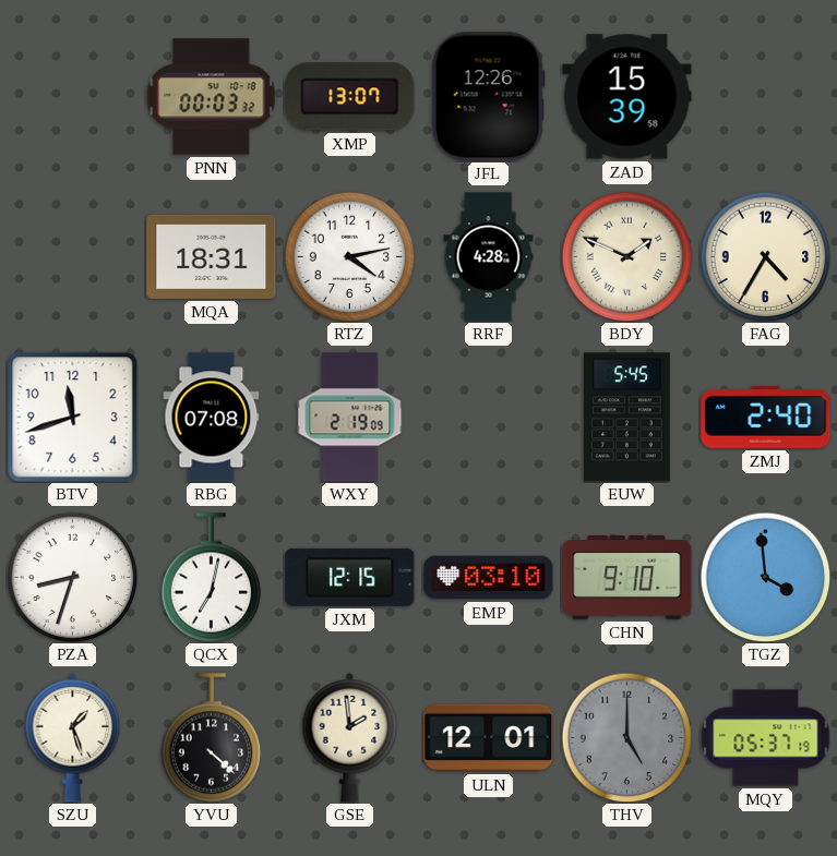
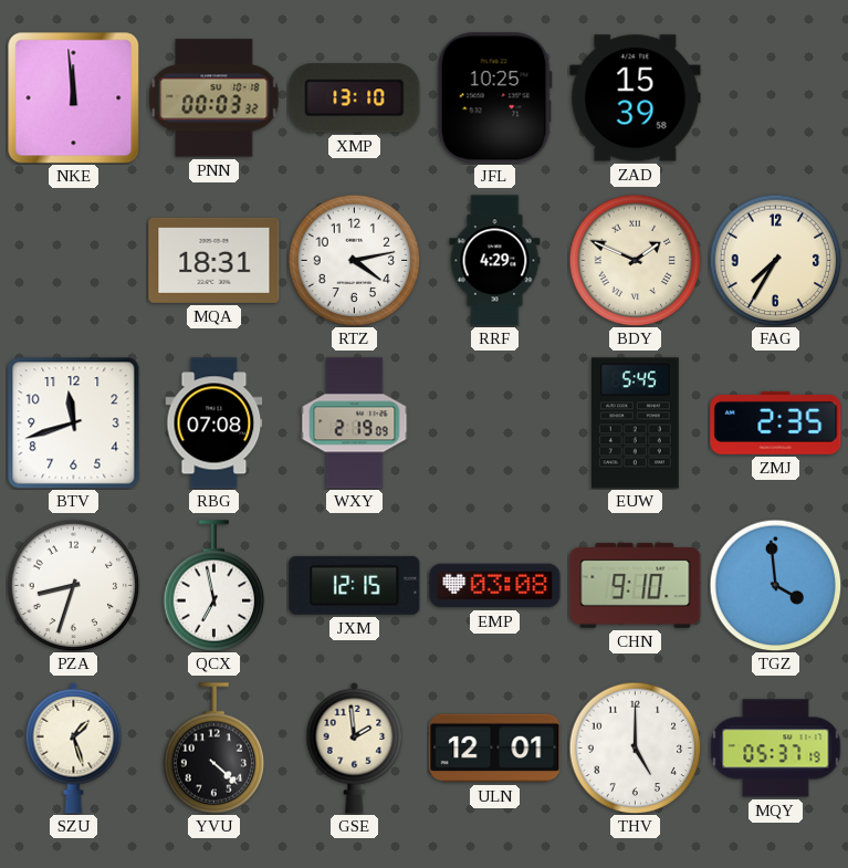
NKE: none -> 11:59
XMP: 13:07 -> 13:10
JFL: 12:26 -> 10:25
RRF: 4:28 -> 4:29
FAG: 4:35 -> 7:35
ZMJ: 2:40 -> 2:35
QCX: 7:02 -> 6:58
EMP: 03:10 -> 03:08
THV dial: grey -> white
